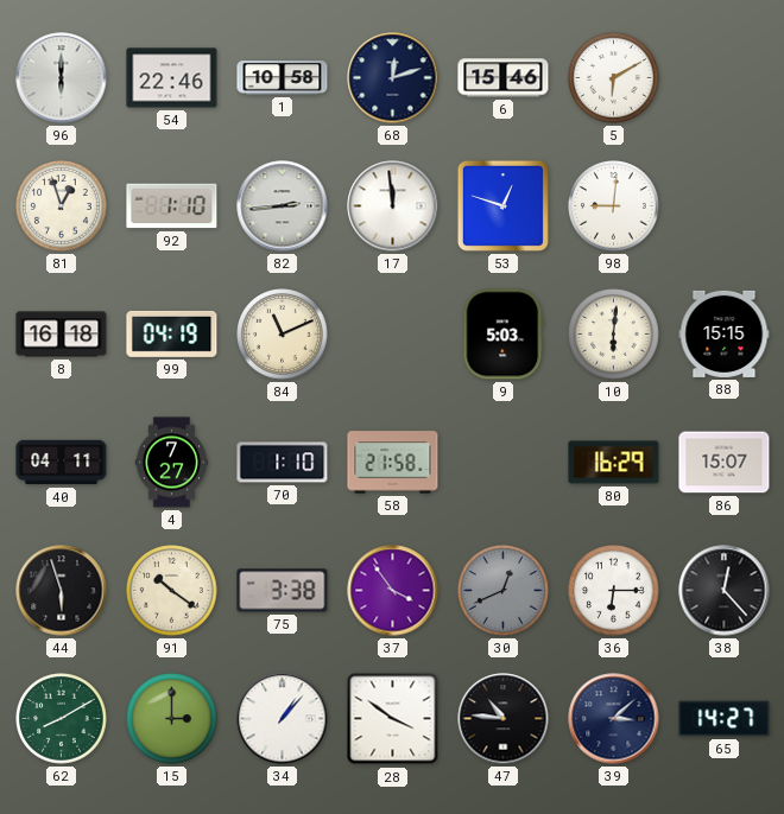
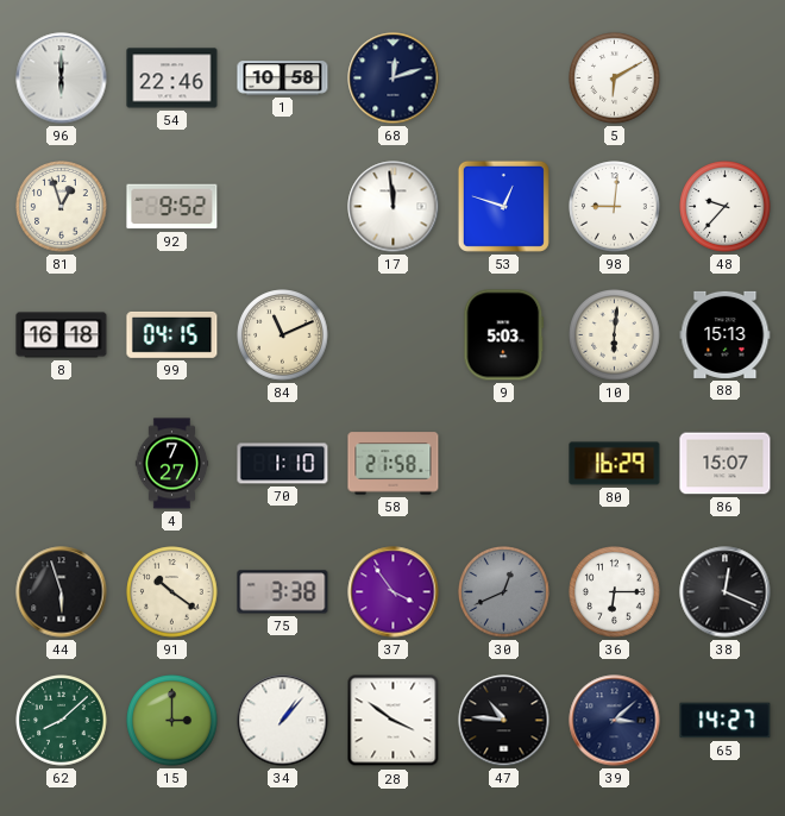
6: 15:46 -> none
92: 1:10 -> 9:52
82: 2:44 -> none
48: none -> 9:37
99: 04:19 -> 04:15
88: 15:15 -> 15:13
40: 04:11 -> none
38: 12:23 -> 12:19
62: 8:10 -> 8:08
